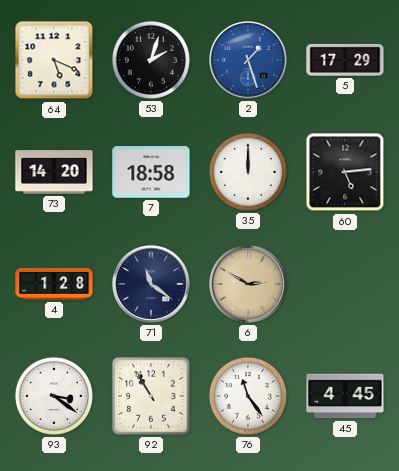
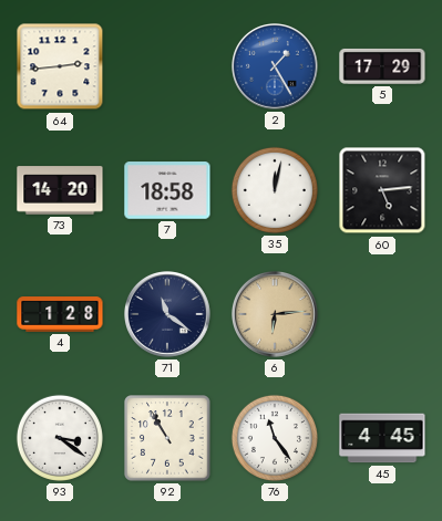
64: 5:19 -> 2:44
53: 2:03 -> none
2: 1:27 -> 1:25
35: 12:00 -> 12:02
6: 2:50 -> 6:14
